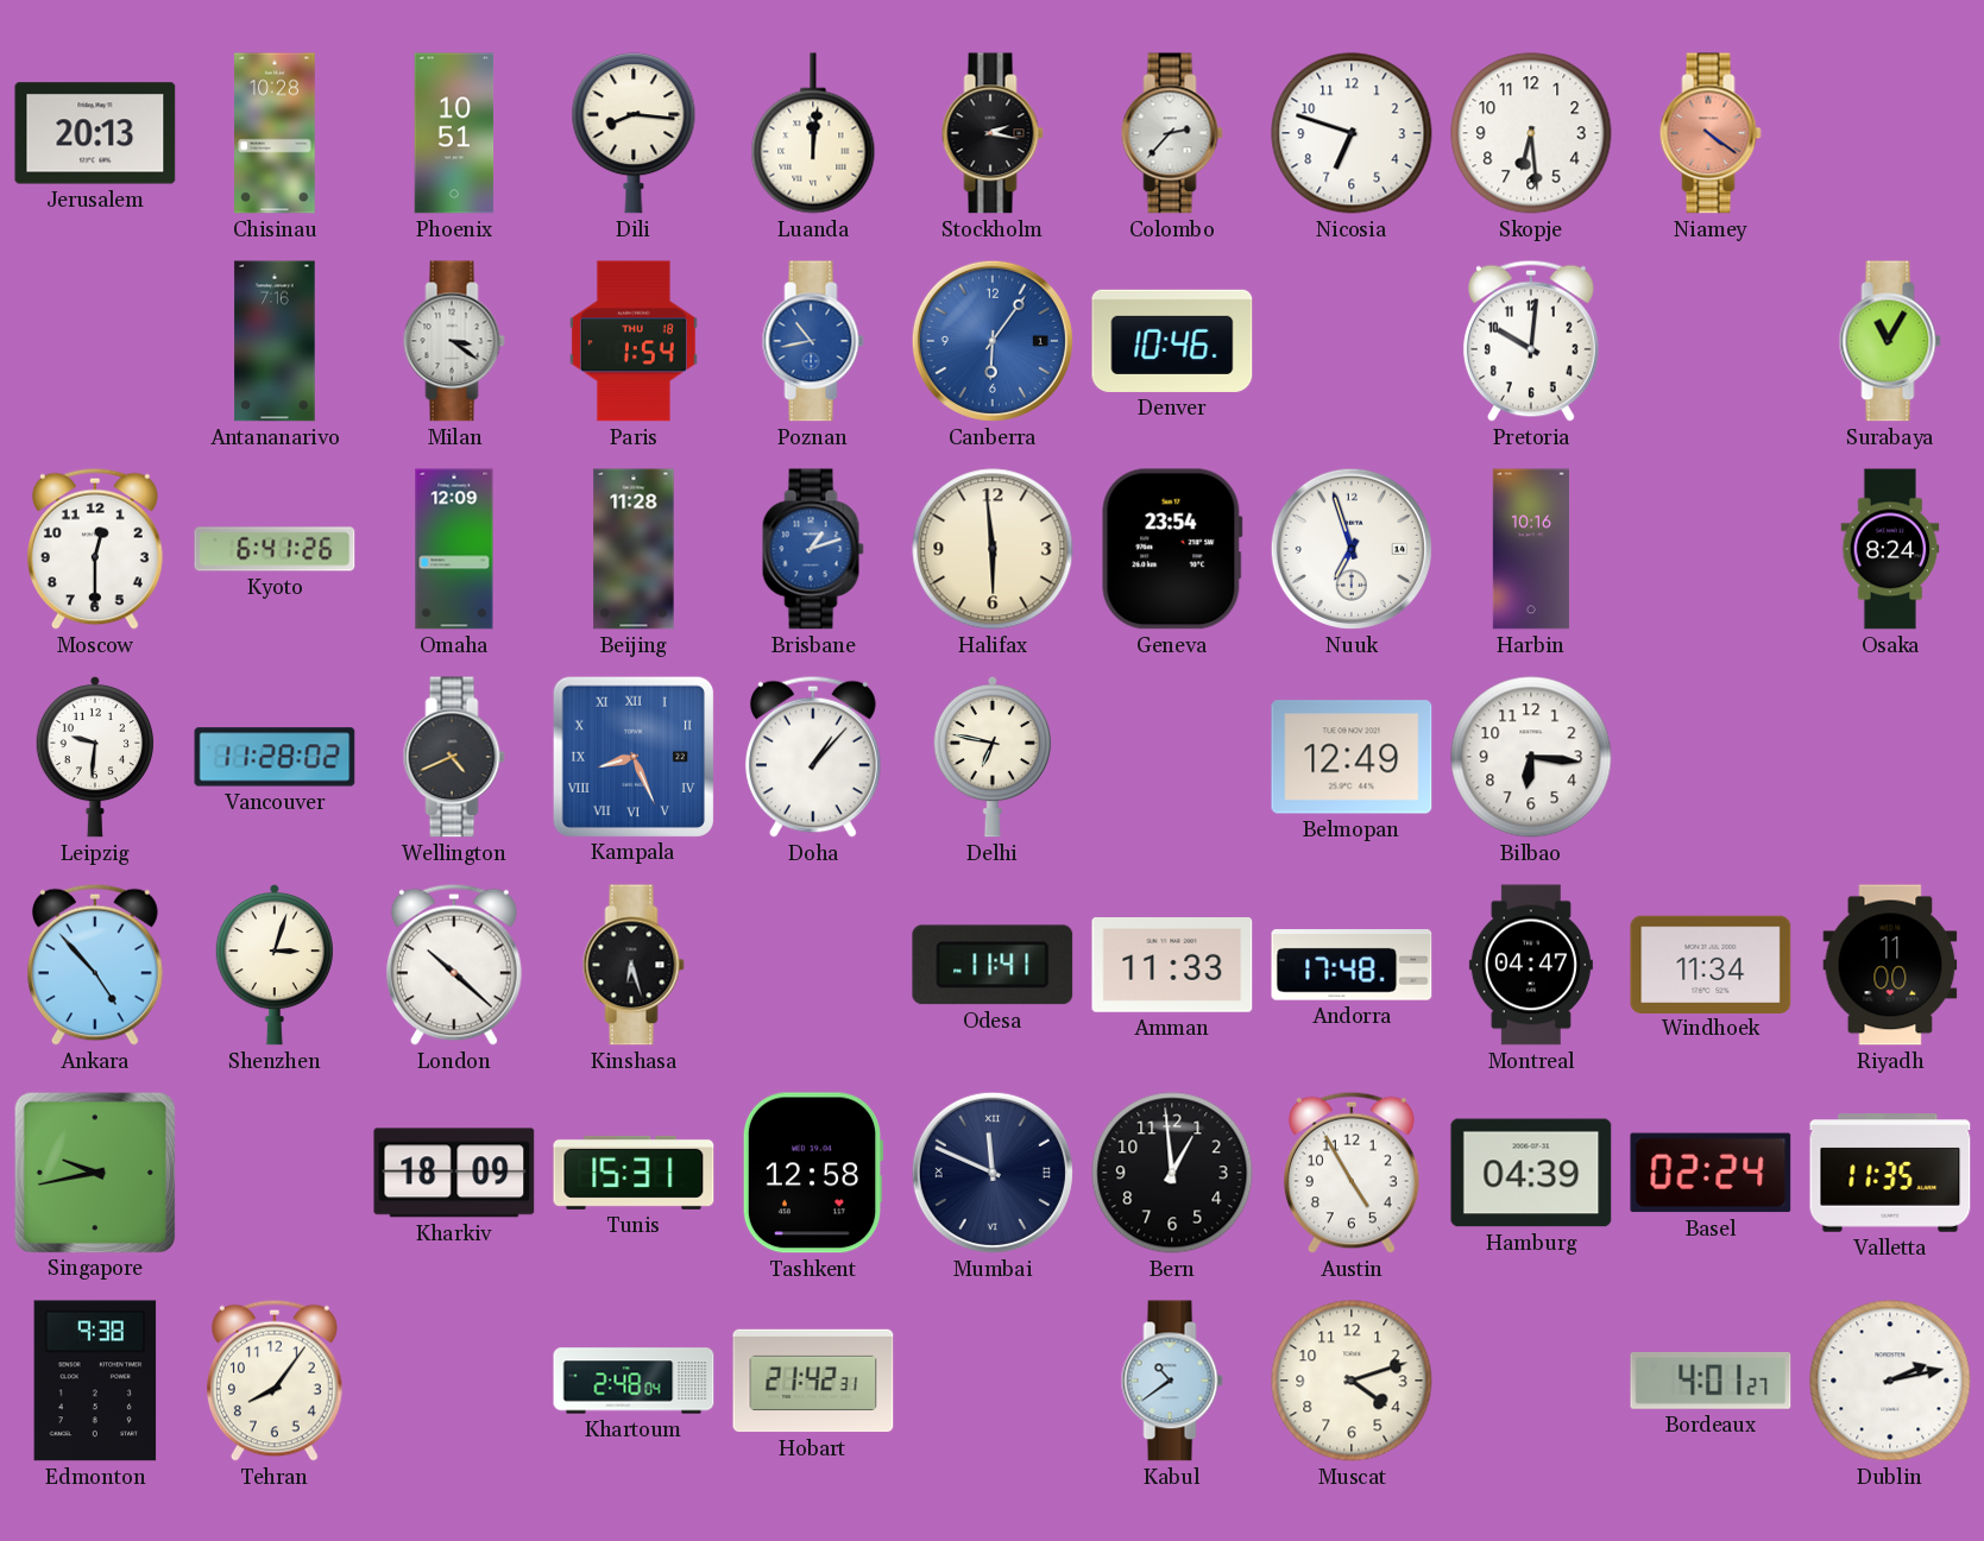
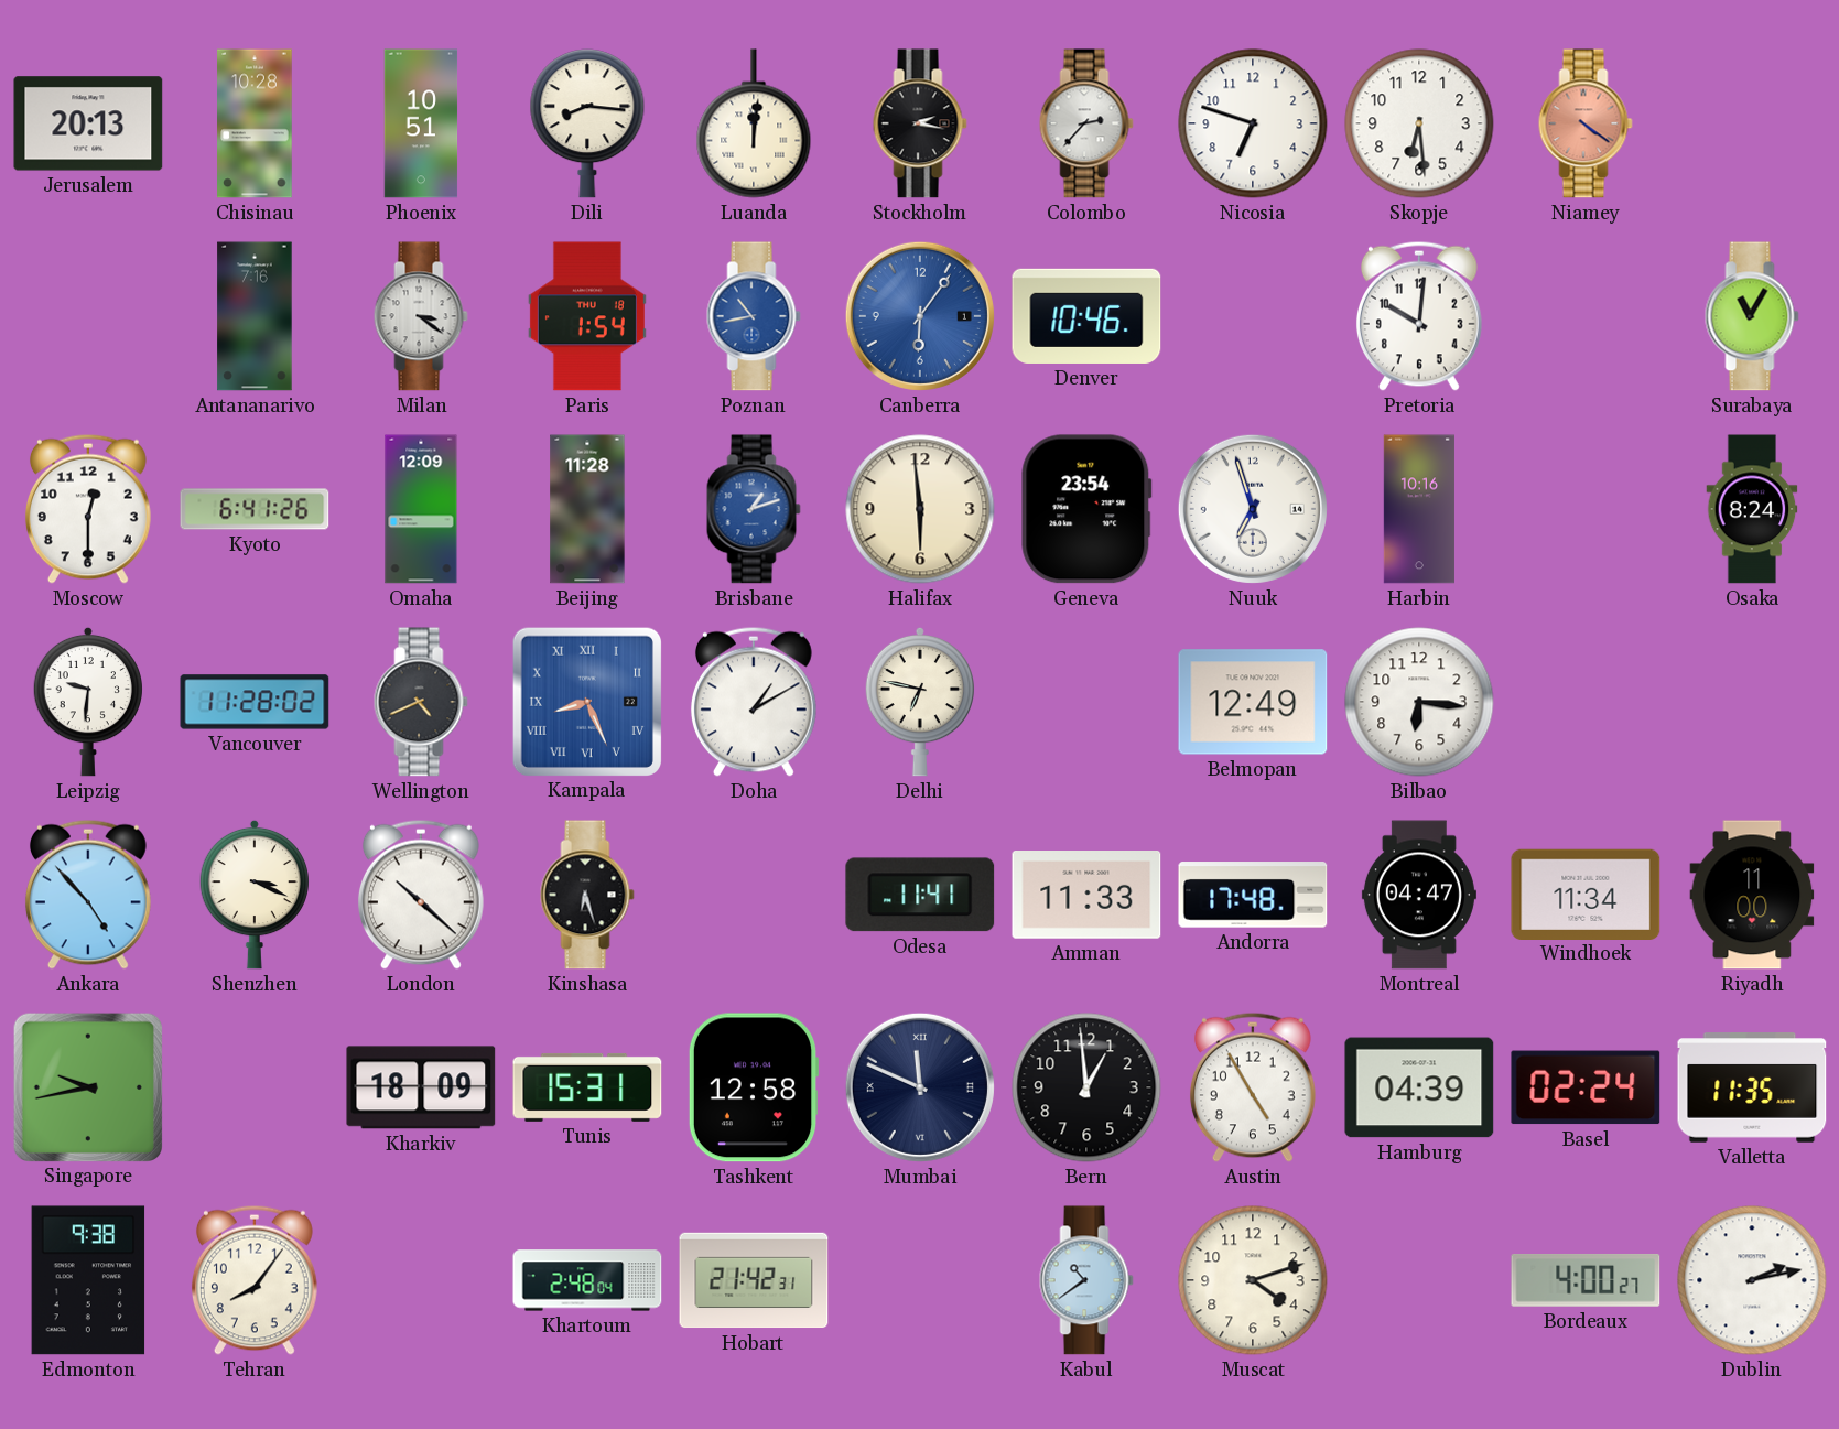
Doha: 1:07 -> 1:10
Shenzhen: 3:03 -> 3:19
Bordeaux: 4:01 -> 4:00
